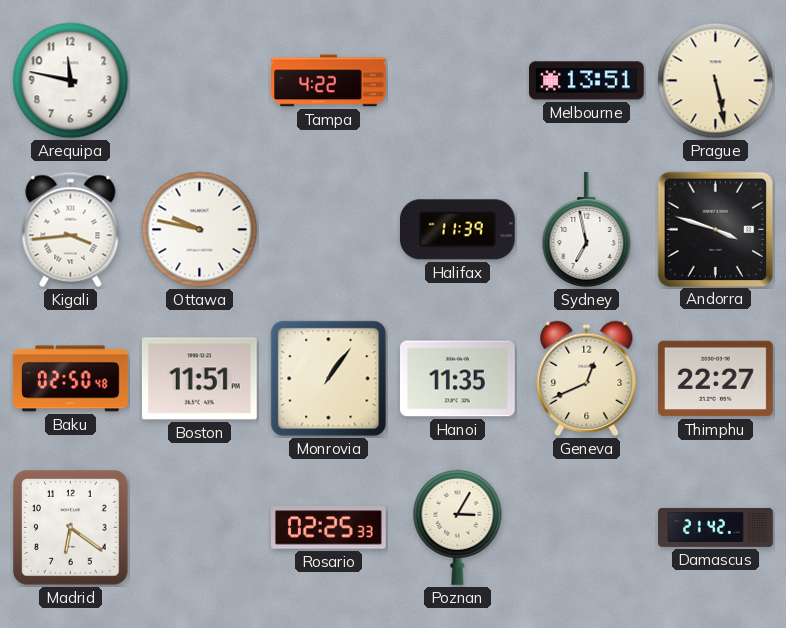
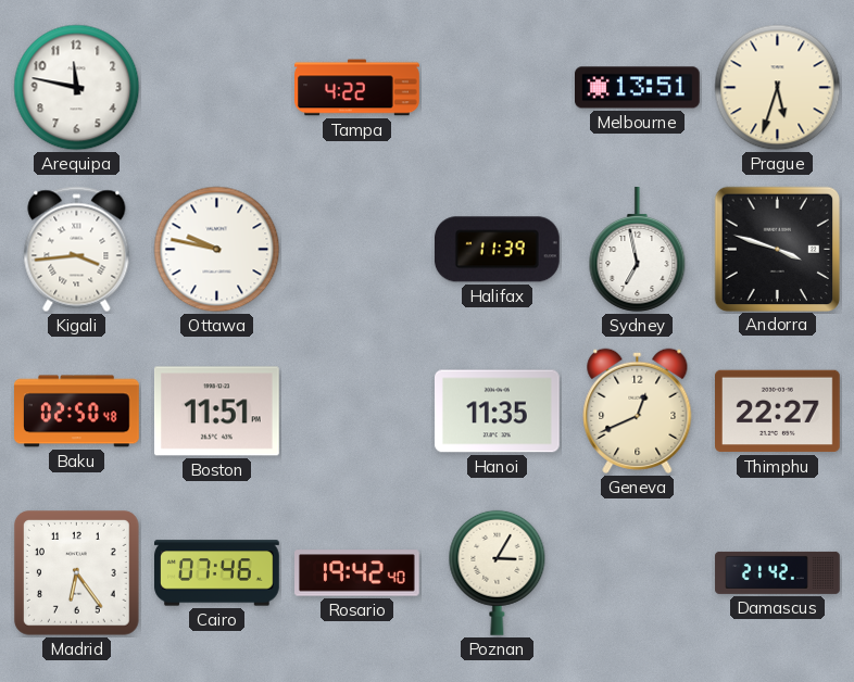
Prague: 5:28 -> 5:33
Monrovia: 1:06 -> none
Madrid: 6:21 -> 6:24
Cairo: none -> 07:46
Rosario: 02:25 -> 19:42
